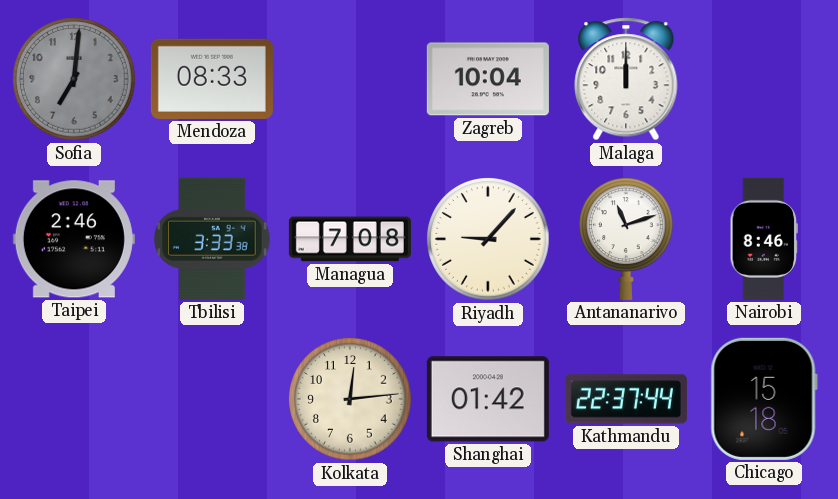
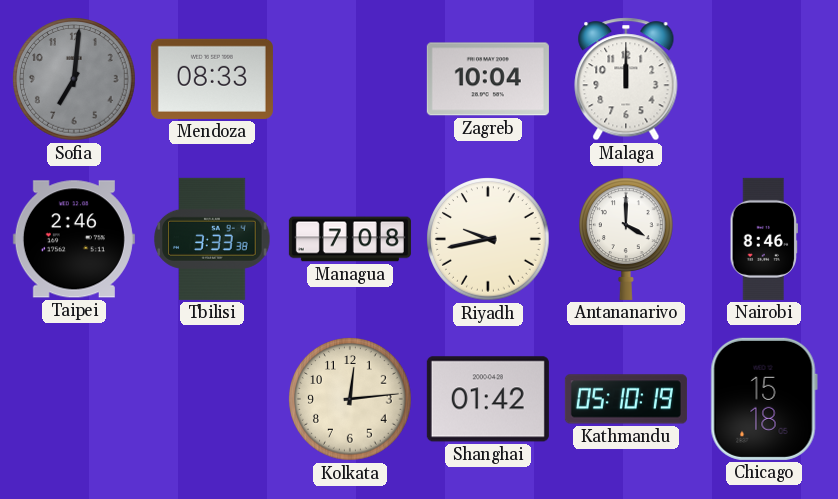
Riyadh: 9:07 -> 9:43
Antananarivo: 11:12 -> 4:00
Kathmandu: 22:37 -> 05:10
